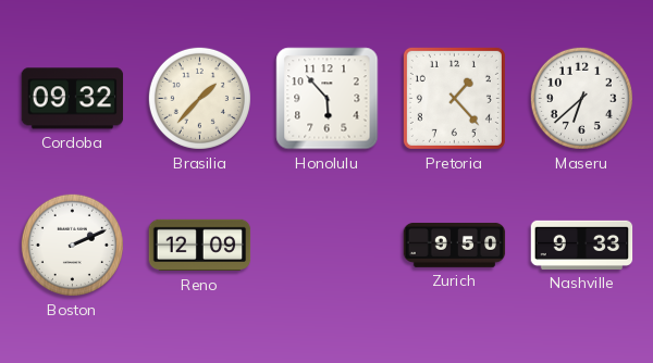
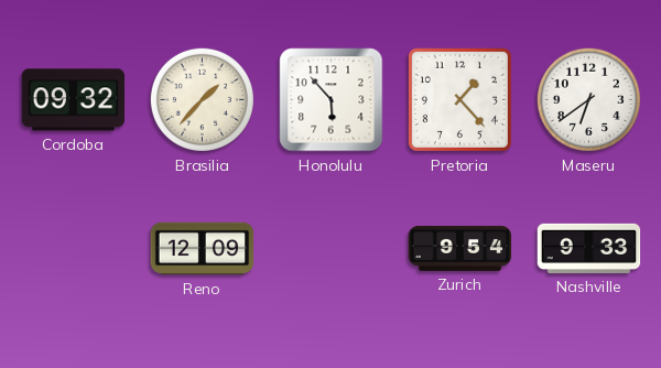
Maseru: 6:38 -> 6:39
Boston: 2:11 -> none
Zurich: 9:50 -> 9:54
